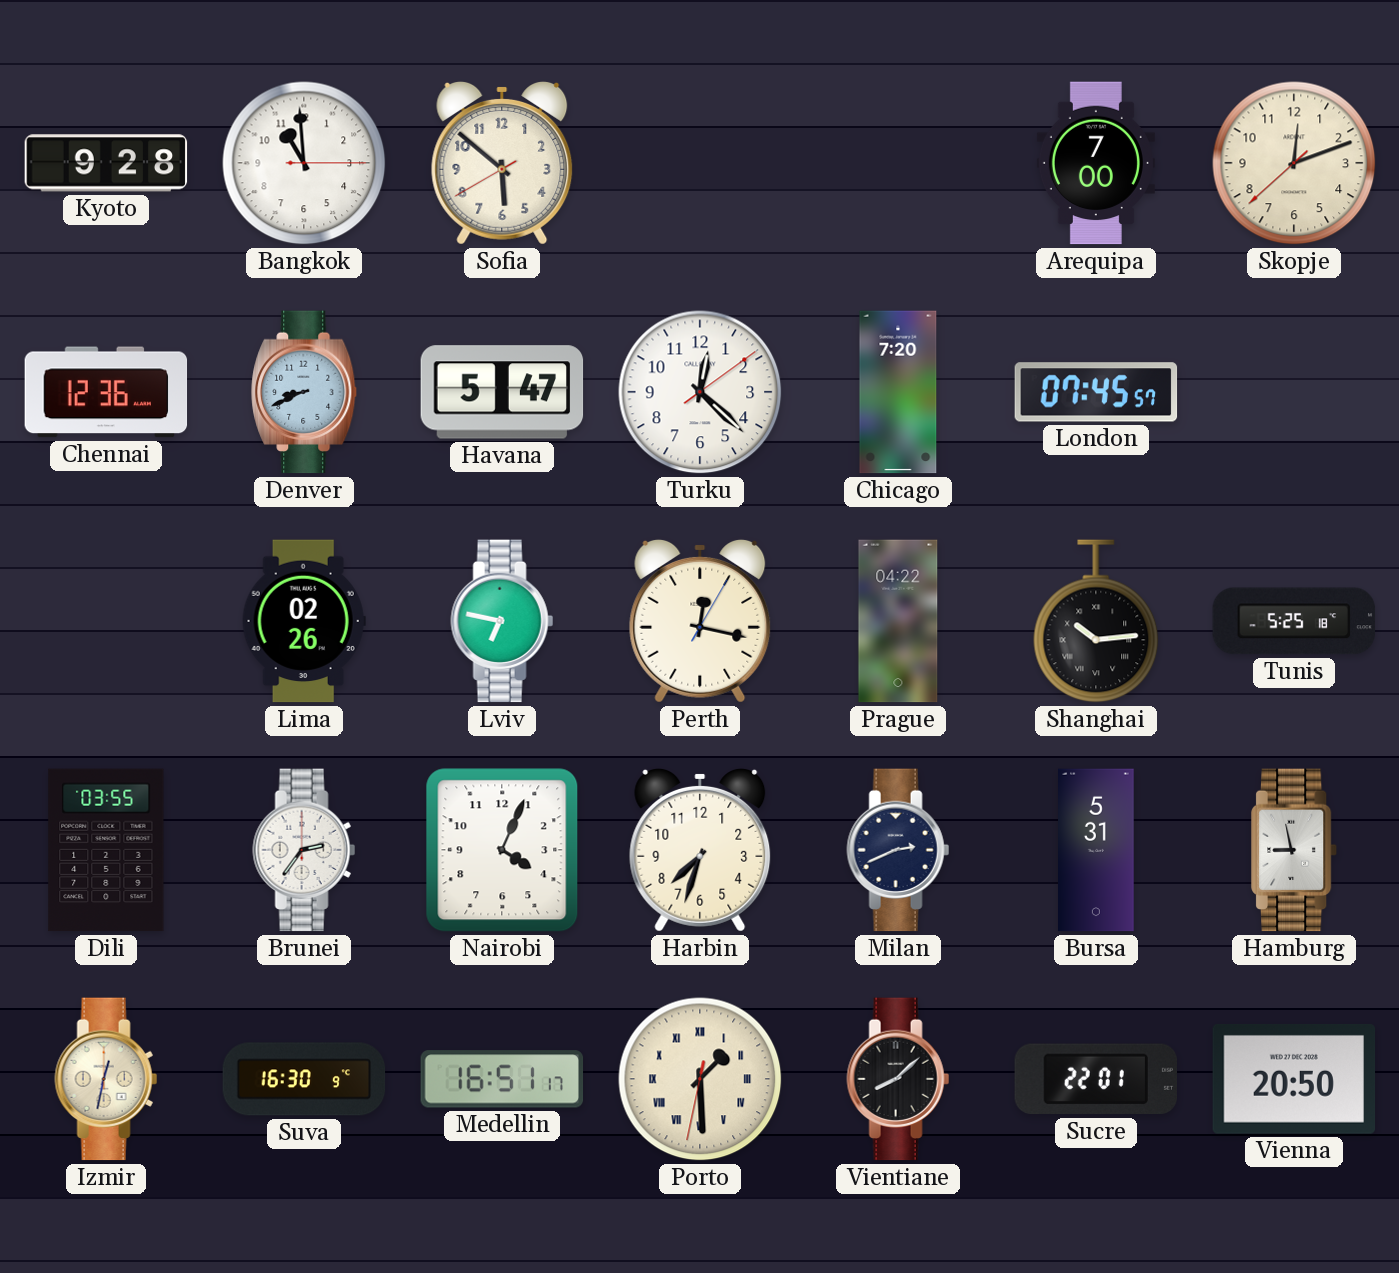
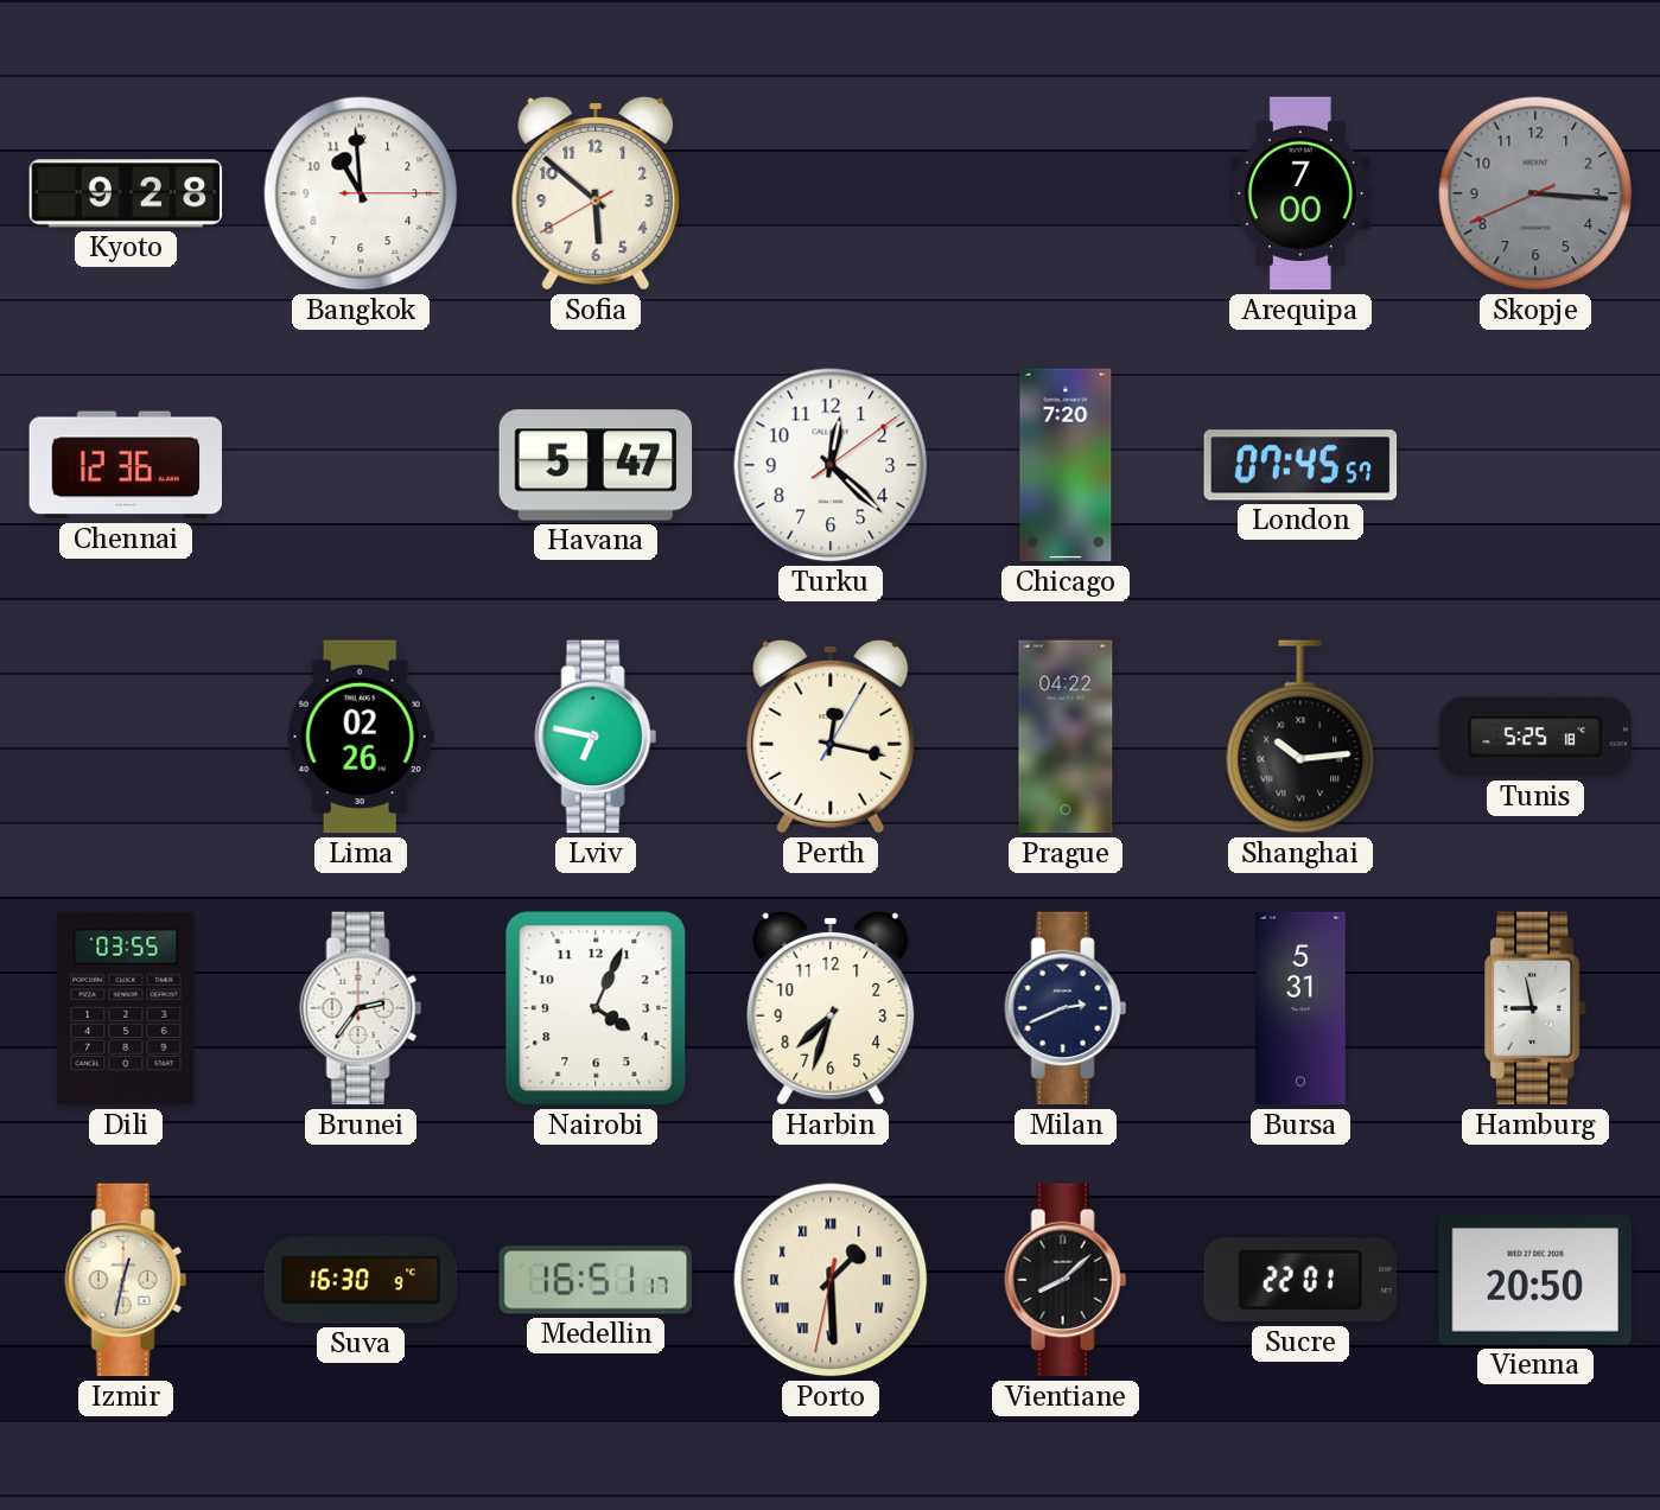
Skopje: 12:11 -> 3:15
Skopje dial: cream -> grey
Denver: 8:41 -> none
